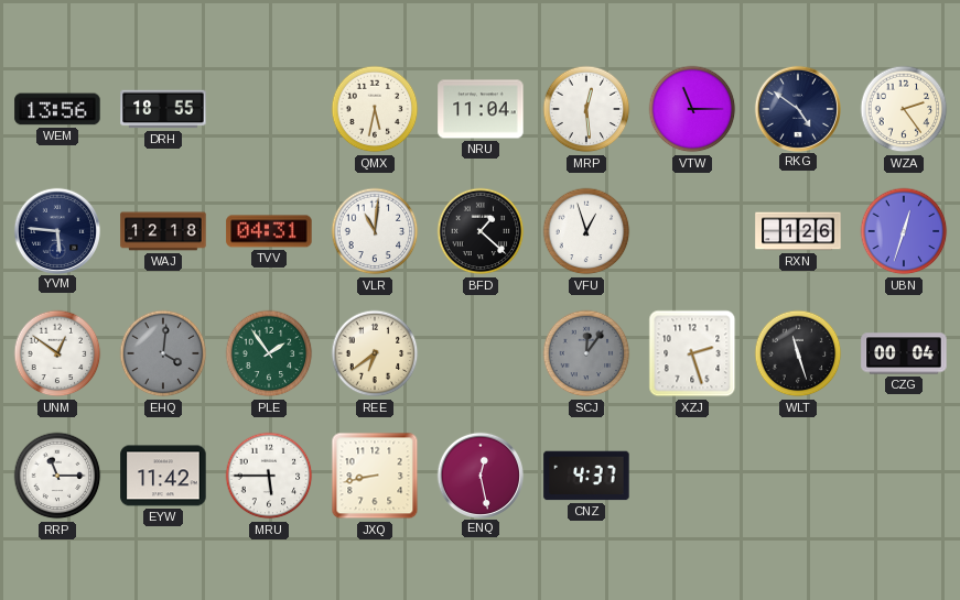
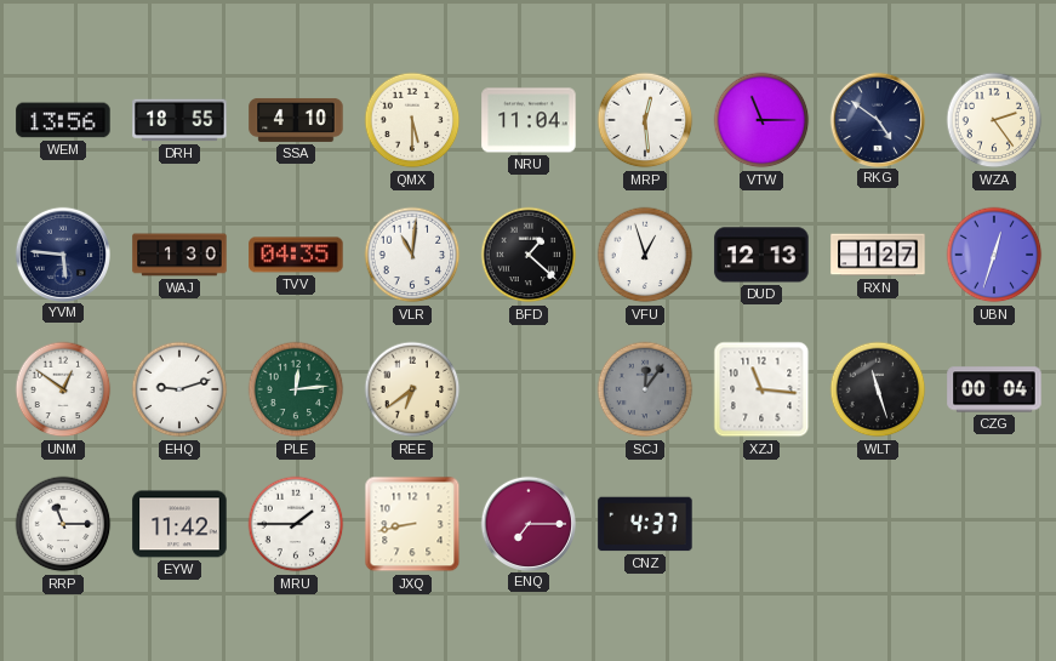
SSA: none -> 4:10
QMX: 5:32 -> 5:30
WAJ: 12:18 -> 1:30
TVV: 04:31 -> 04:35
DUD: none -> 12:13
RXN: 1:26 -> 1:27
EHQ: 4:01 -> 9:12
EHQ dial: grey -> white
PLE: 1:54 -> 12:14
XZJ: 2:27 -> 11:16
MRU: 5:45 -> 1:45
ENQ: 12:28 -> 7:15
